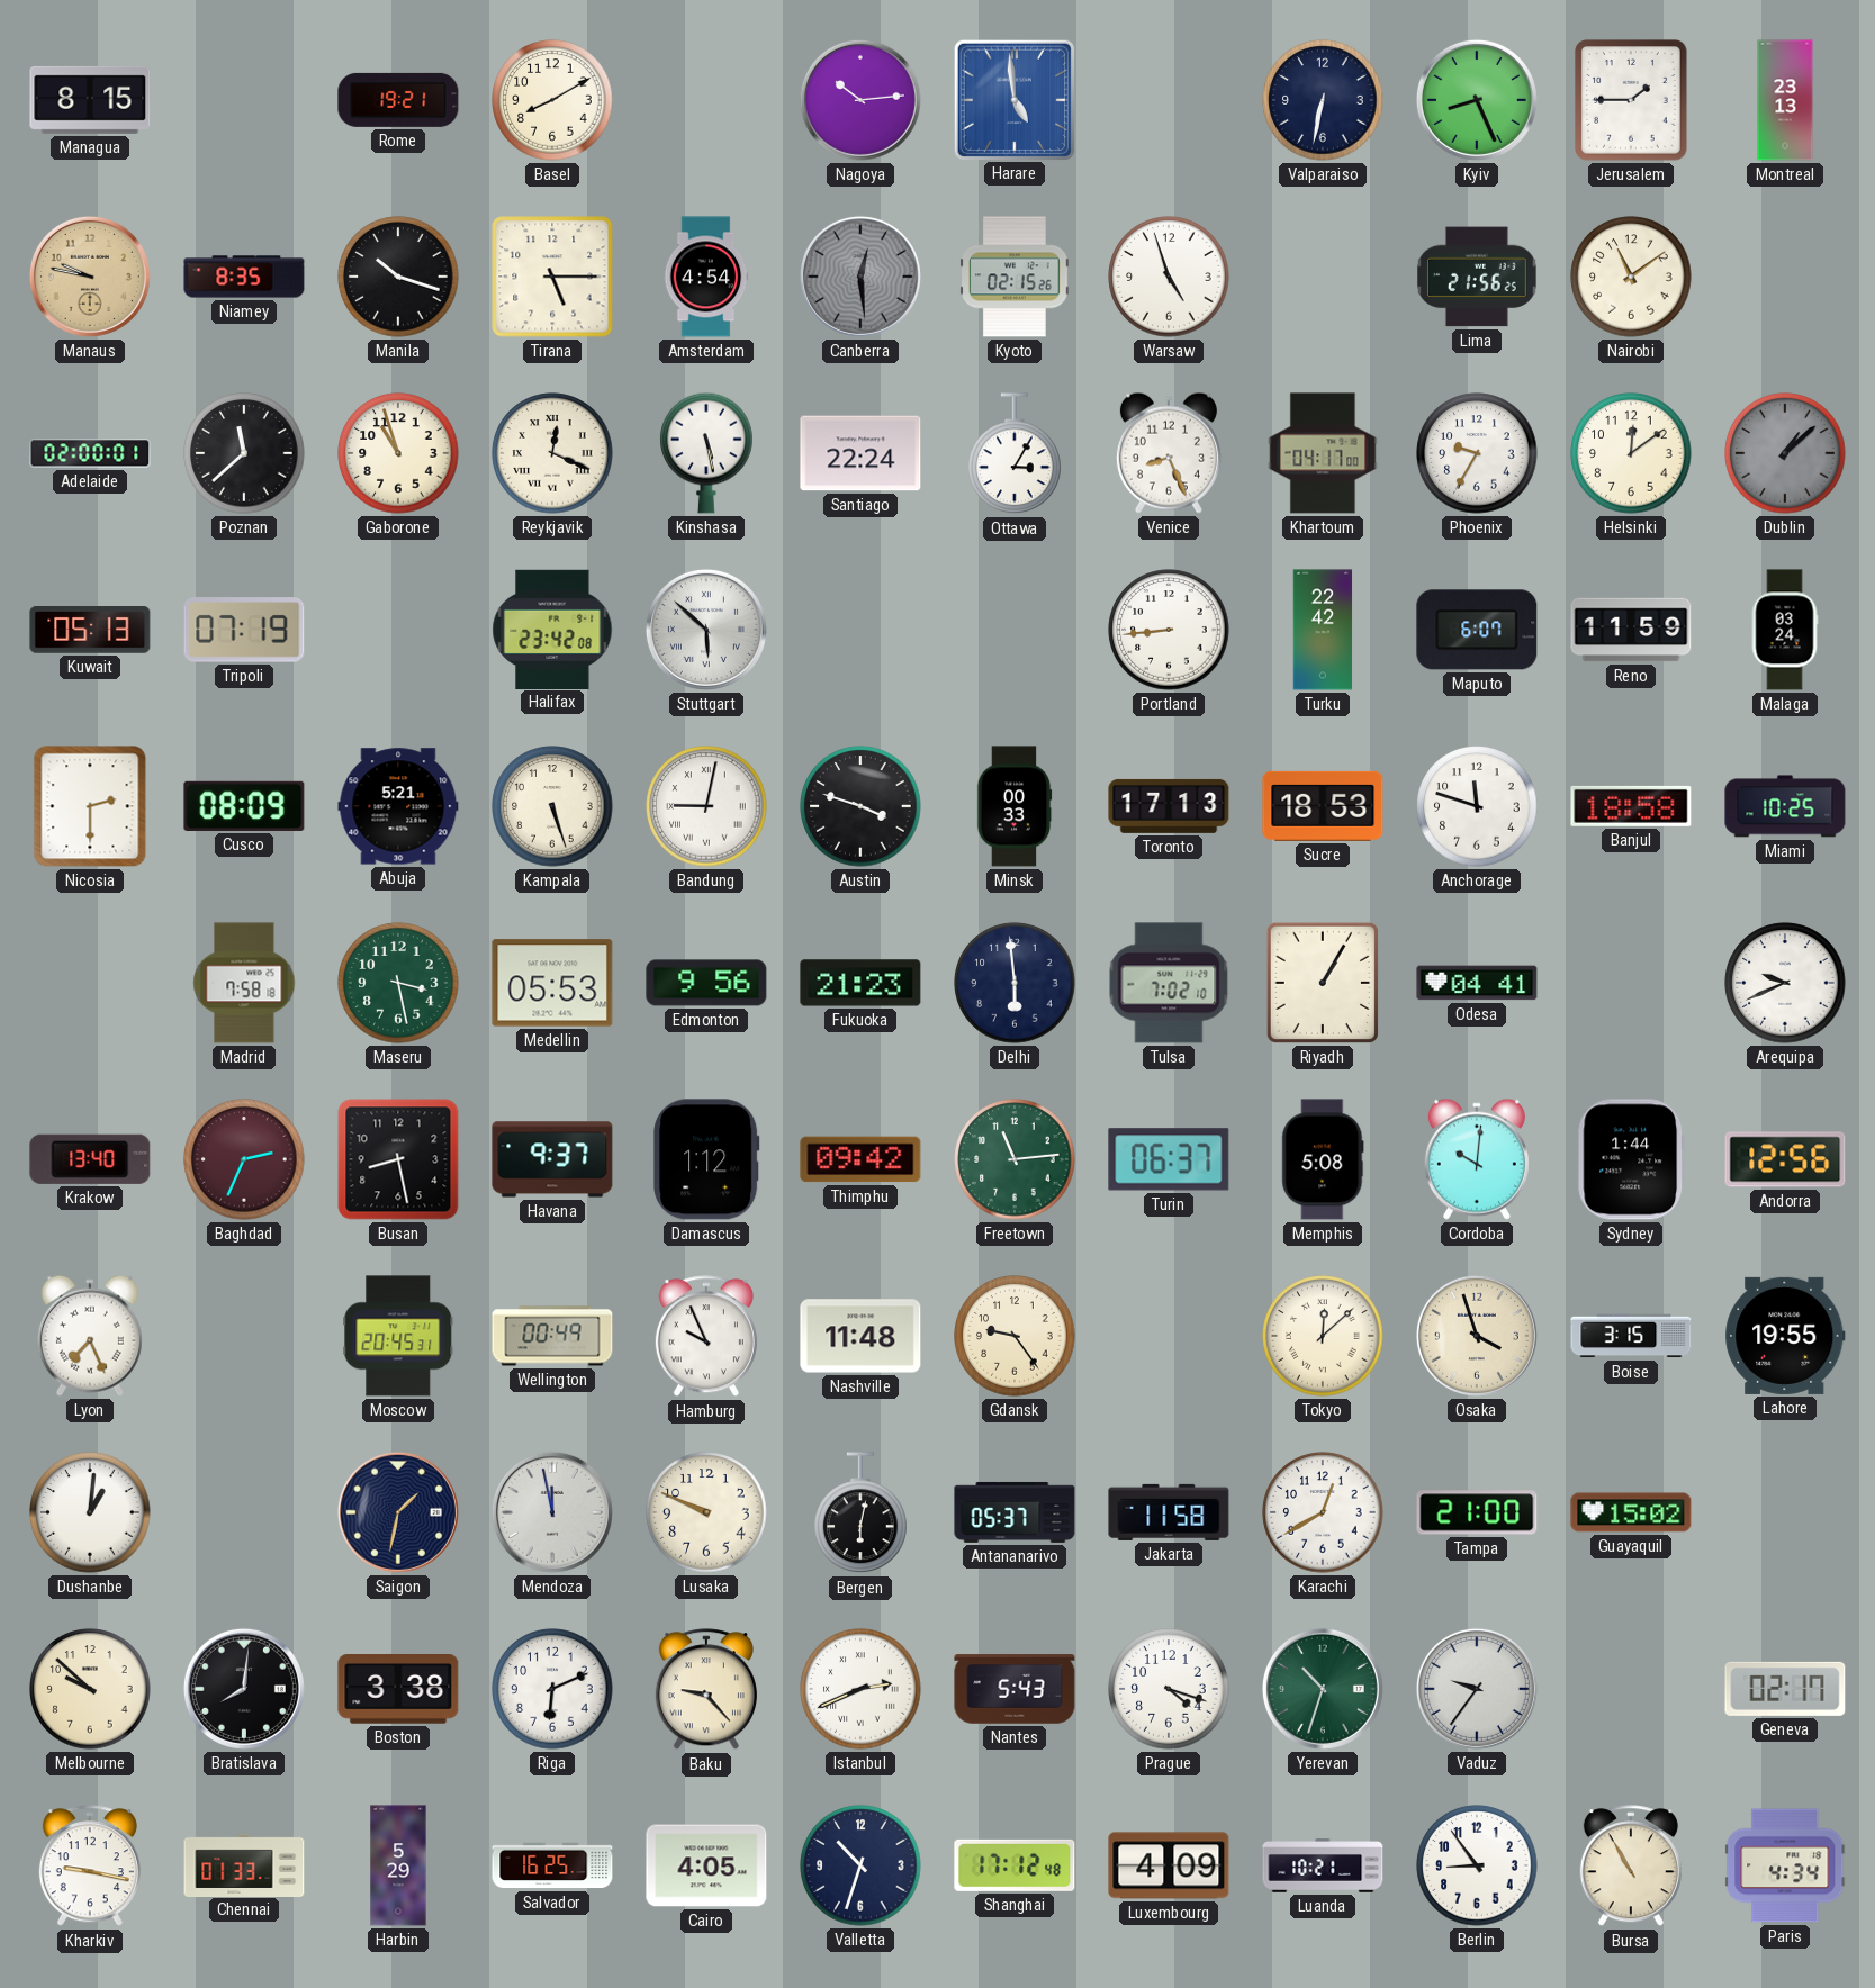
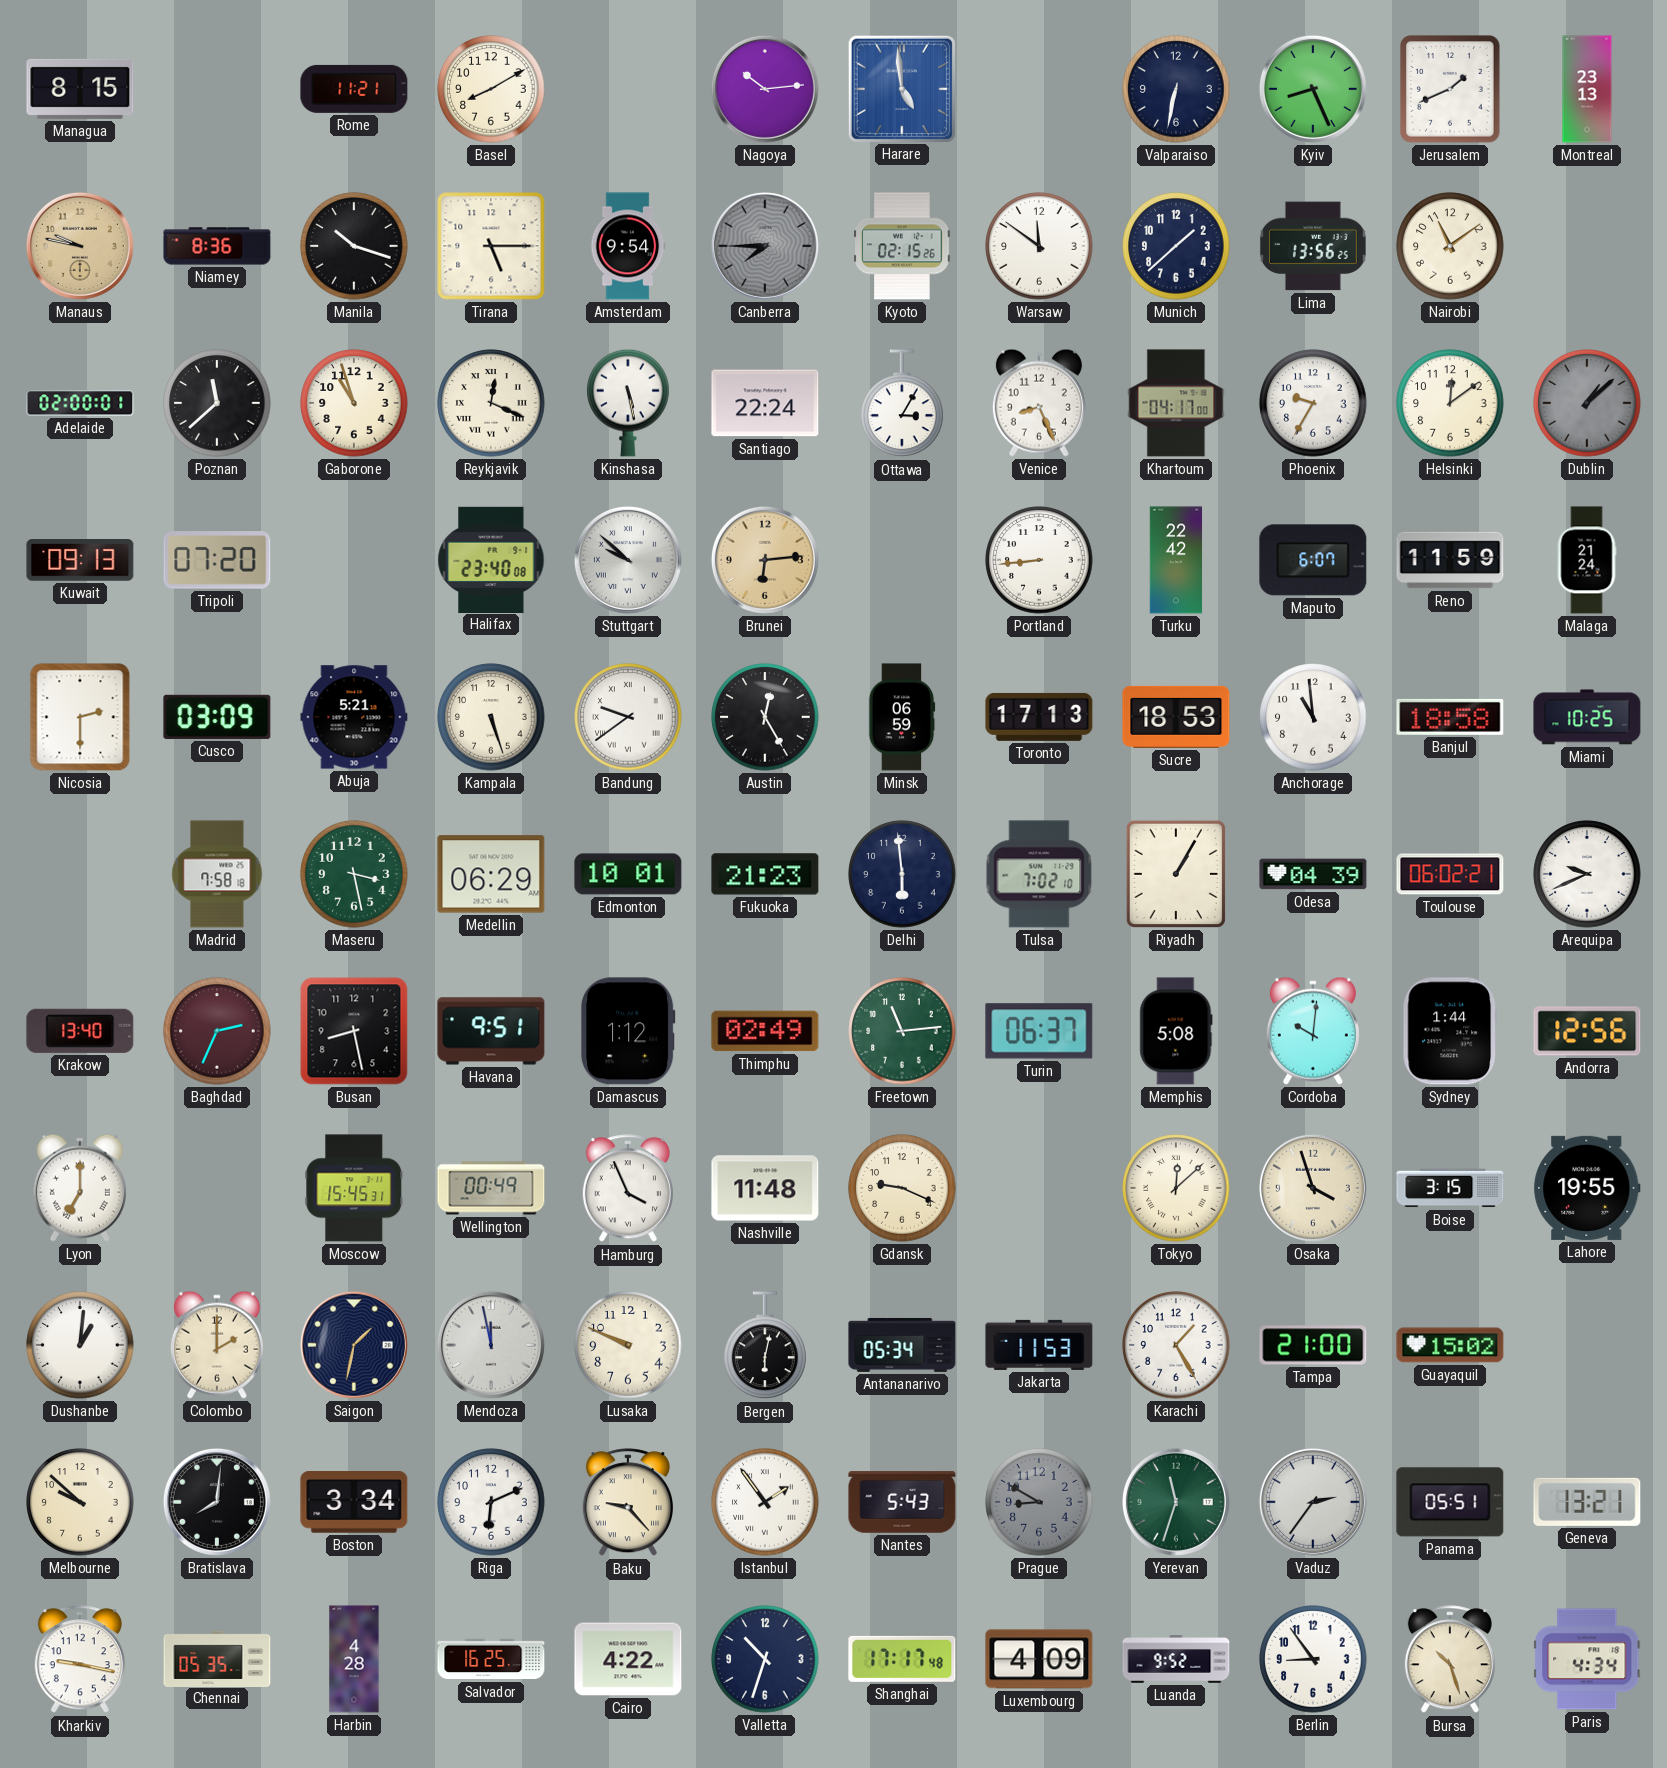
Rome: 19:21 -> 11:21
Jerusalem: 1:45 -> 1:41
Niamey: 8:35 -> 8:36
Amsterdam: 4:54 -> 9:54
Canberra: 12:29 -> 7:45
Warsaw: 4:57 -> 11:51
Munich: none -> 1:38
Lima: 21:56 -> 13:56
Kuwait: 05:13 -> 09:13
Tripoli: 07:19 -> 07:20
Halifax: 23:42 -> 23:40
Stuttgart: 5:52 -> 9:52
Brunei: none -> 6:14
Malaga: 03:24 -> 21:24
Cusco: 08:09 -> 03:09
Bandung: 9:02 -> 9:39
Austin: 3:48 -> 12:25
Minsk: 00:33 -> 06:59
Anchorage: 11:48 -> 10:59
Medellin: 05:53 -> 06:29
Edmonton: 9:56 -> 10:01
Odesa: 04:41 -> 04:39
Toulouse: none -> 06:02
Havana: 9:37 -> 9:51
Thimphu: 09:42 -> 02:49
Lyon: 7:26 -> 7:00
Moscow: 20:45 -> 15:45
Hamburg: 9:56 -> 3:56
Gdansk: 9:24 -> 9:19
Colombo: none -> 2:00
Antananarivo: 05:37 -> 05:34
Jakarta: 11:58 -> 11:53
Karachi: 12:40 -> 1:25
Boston: 3:38 -> 3:34
Istanbul: 2:41 -> 1:54
Prague: 4:18 -> 8:50
Prague dial: white -> grey
Yerevan: 10:33 -> 11:33
Vaduz: 9:36 -> 2:36
Panama: none -> 05:51
Geneva: 02:17 -> 13:21
Chennai: 01:33 -> 05:35
Harbin: 5:29 -> 4:28
Cairo: 4:05 -> 4:22
Shanghai: 17:12 -> 17:17
Luanda: 10:21 -> 9:52
Bursa: 10:55 -> 10:27
